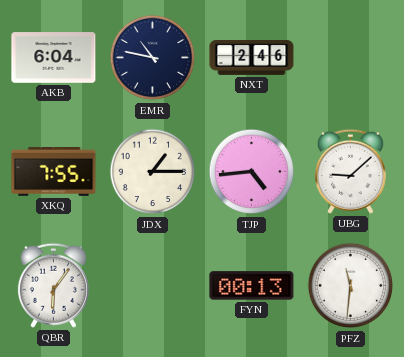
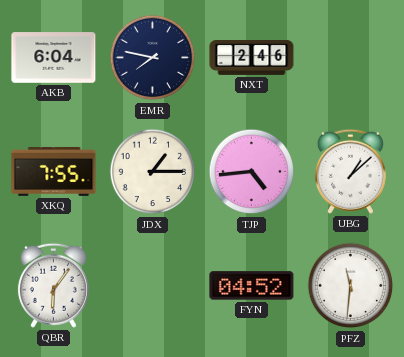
EMR: 10:47 -> 7:47
UBG: 9:08 -> 1:08
FYN: 00:13 -> 04:52
